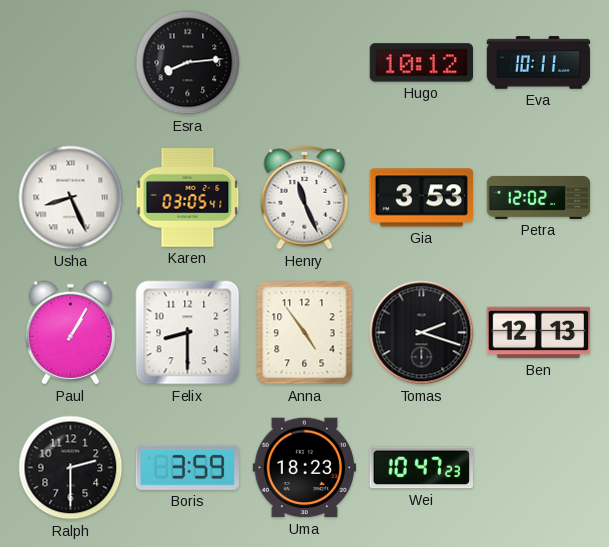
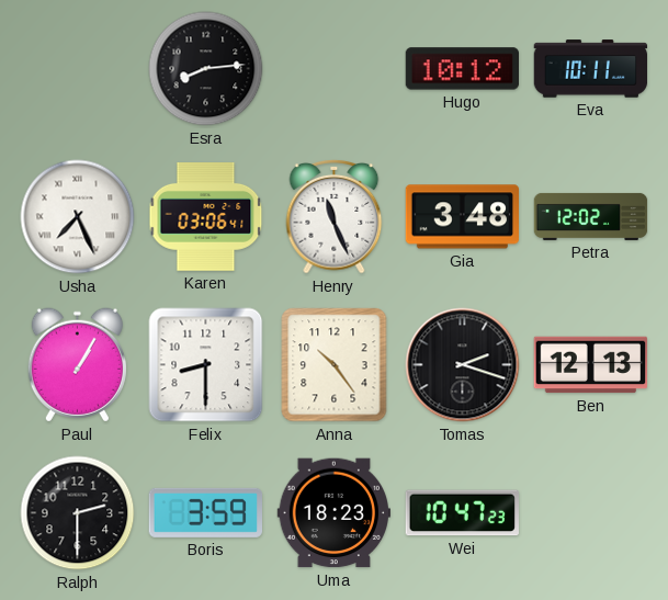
Usha: 8:26 -> 7:26
Karen: 03:05 -> 03:06
Gia: 3:53 -> 3:48
Anna: 4:54 -> 10:24
